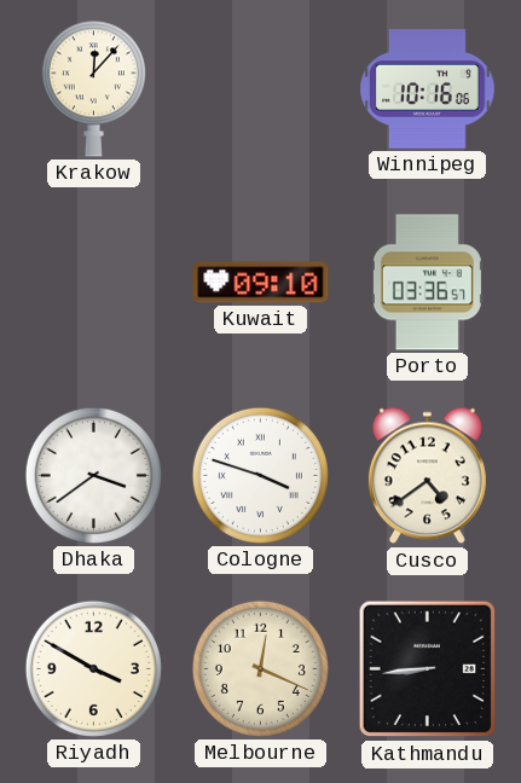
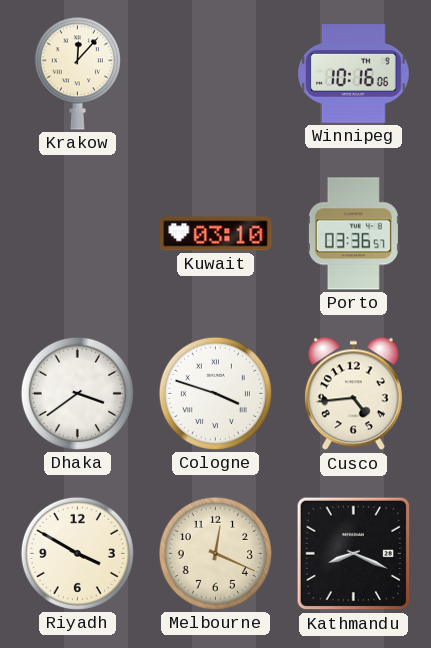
Kuwait: 09:10 -> 03:10
Cusco: 4:39 -> 4:44
Kathmandu: 8:44 -> 8:19
